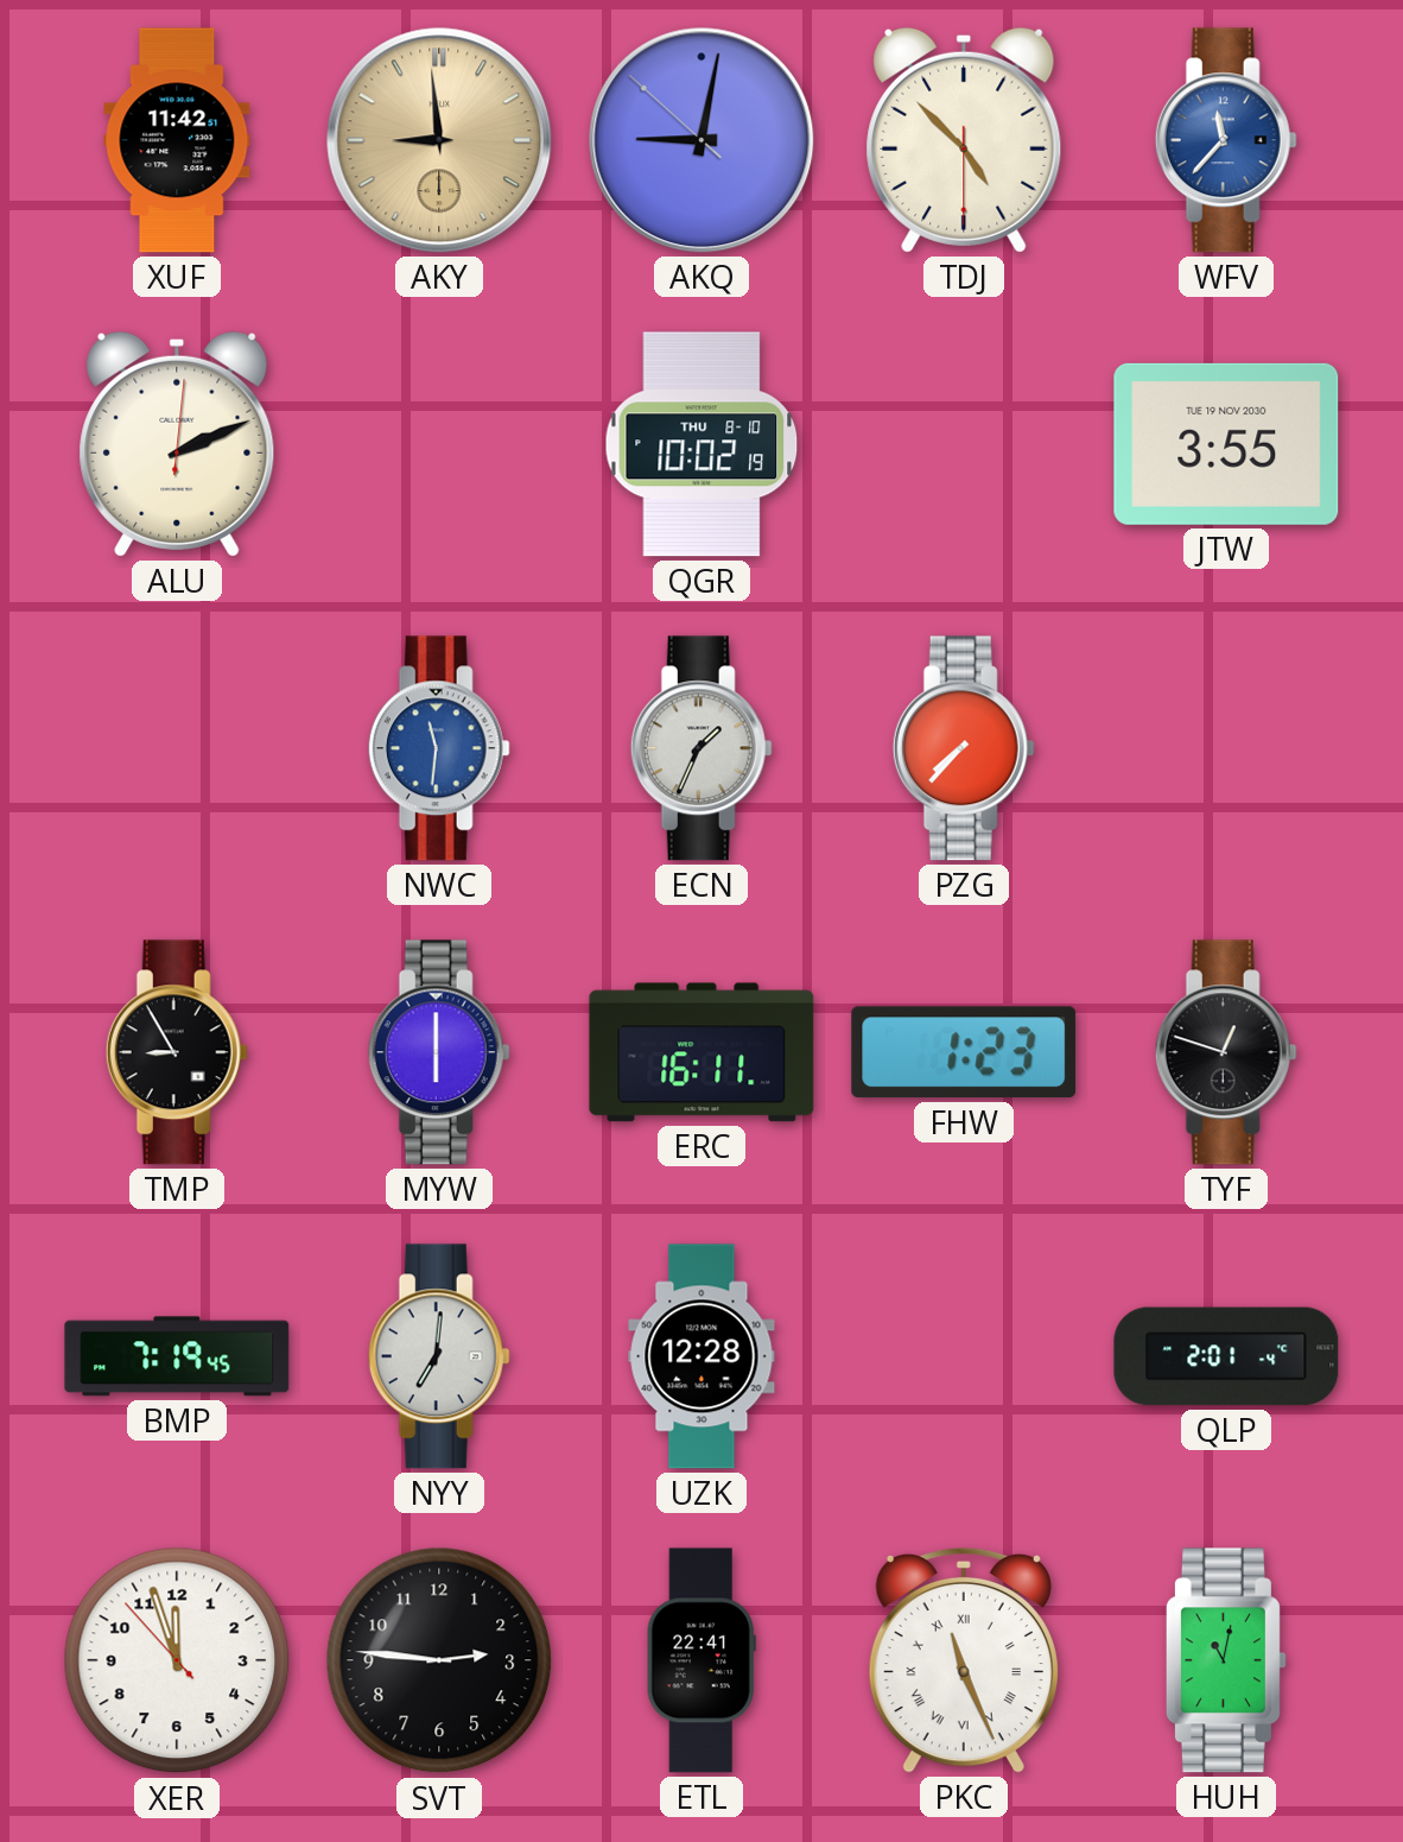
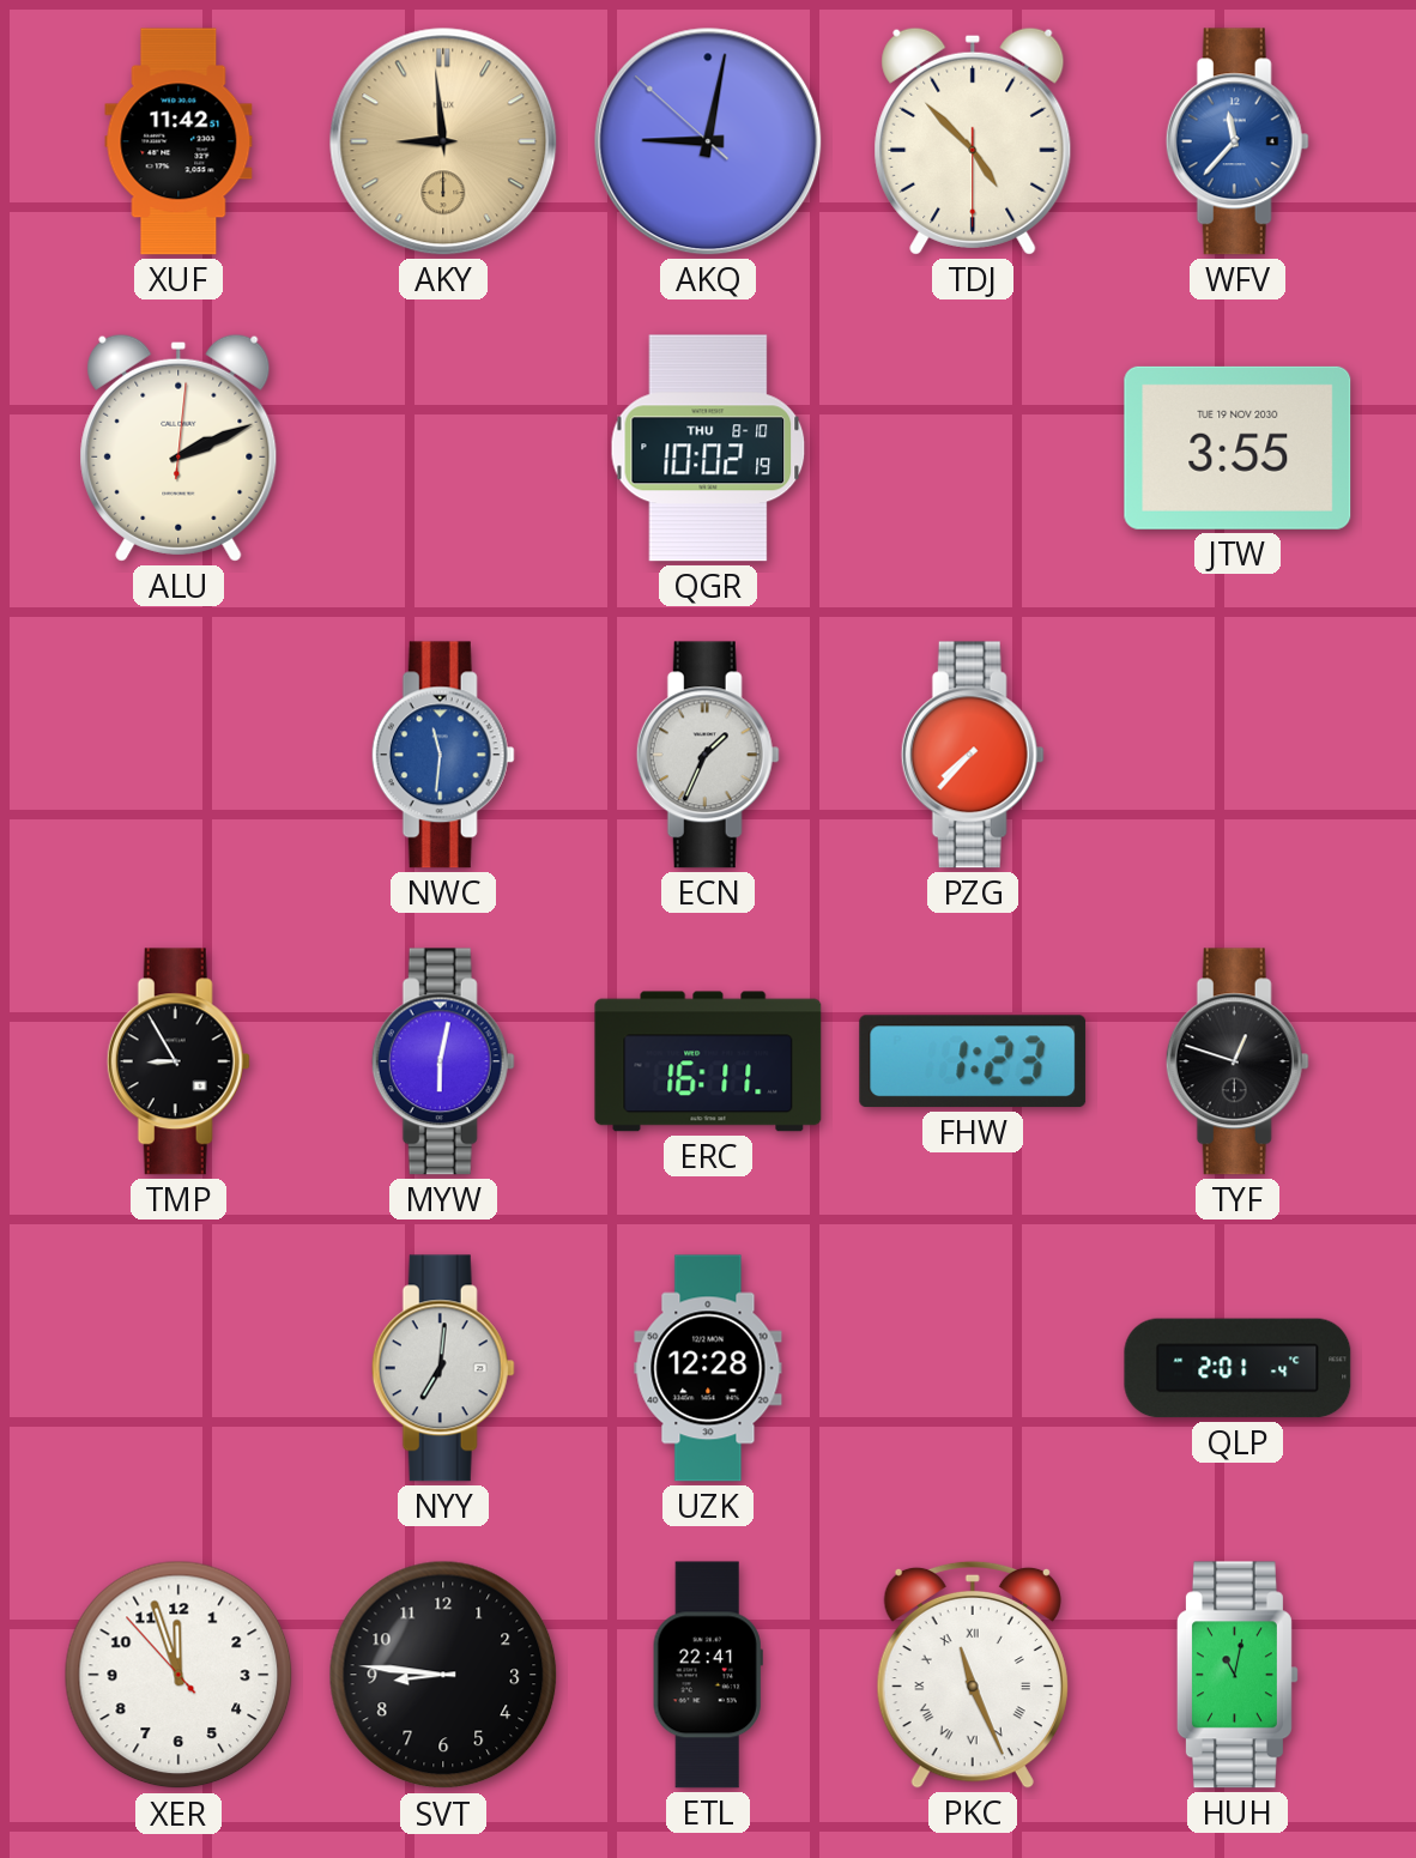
MYW: 6:00 -> 6:02
BMP: 7:19 -> none
SVT: 2:46 -> 8:46
